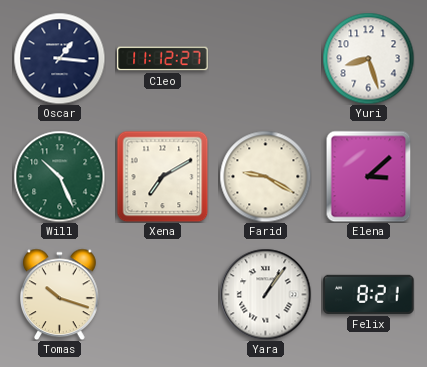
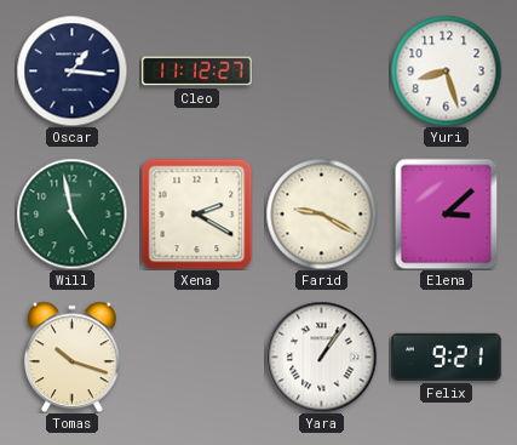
Will: 10:26 -> 4:58
Xena: 7:10 -> 2:20
Felix: 8:21 -> 9:21
